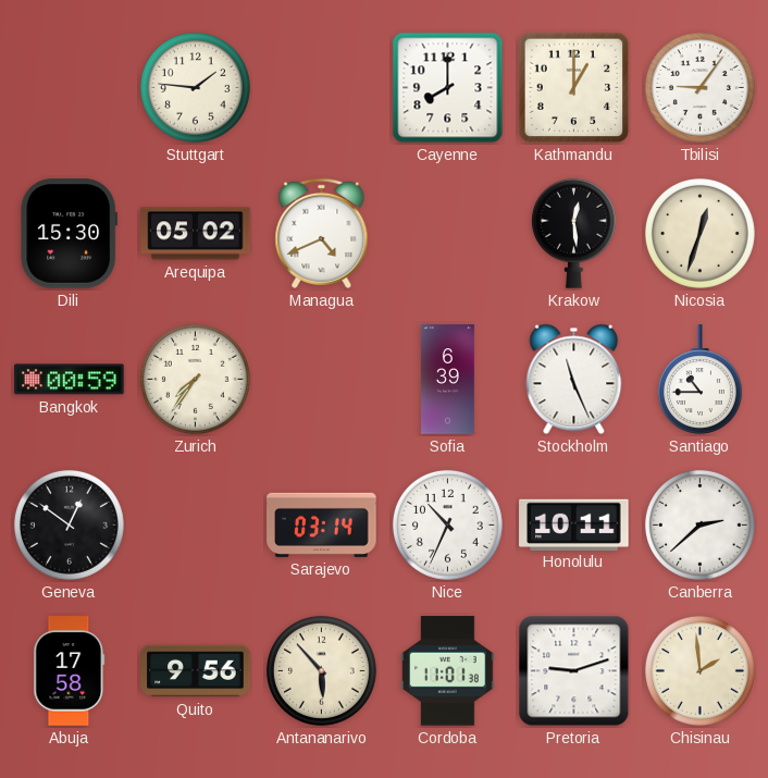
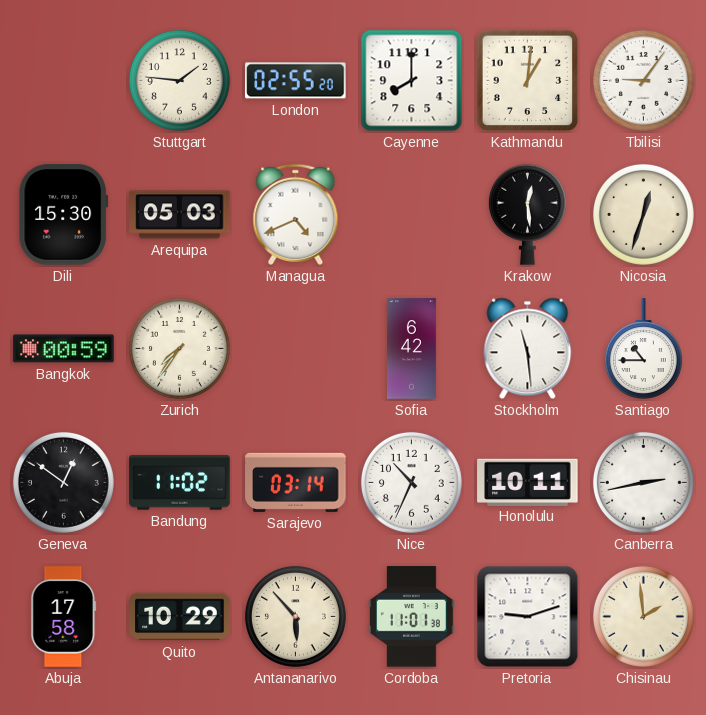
London: none -> 02:55
Kathmandu: 1:00 -> 1:01
Arequipa: 05:02 -> 05:03
Sofia: 6:39 -> 6:42
Stockholm: 11:26 -> 11:29
Bandung: none -> 11:02
Canberra: 2:38 -> 2:43
Quito: 9:56 -> 10:29
